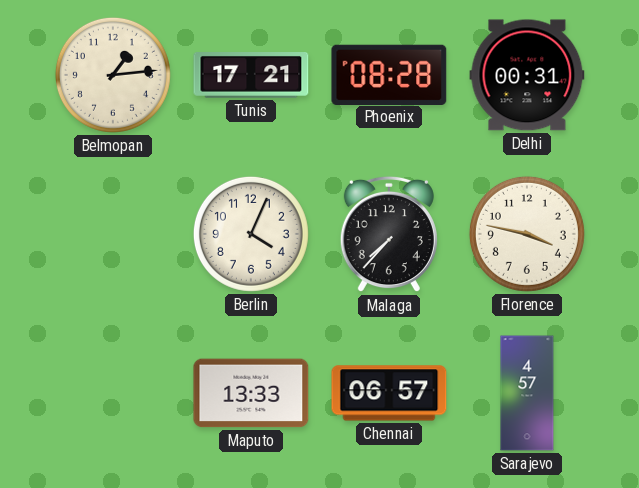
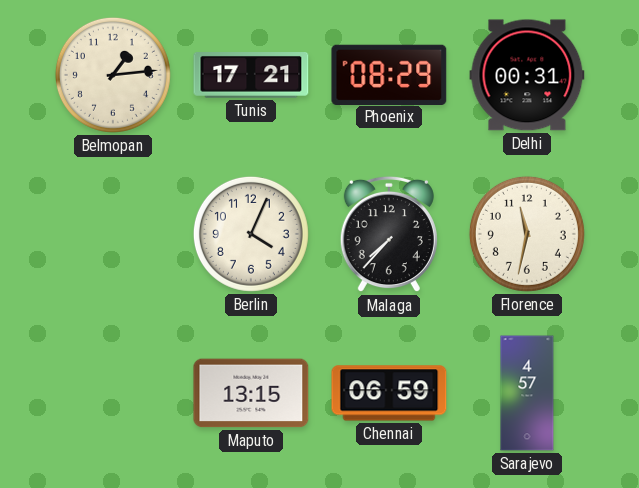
Phoenix: 08:28 -> 08:29
Florence: 3:47 -> 11:32
Maputo: 13:33 -> 13:15
Chennai: 06:57 -> 06:59
